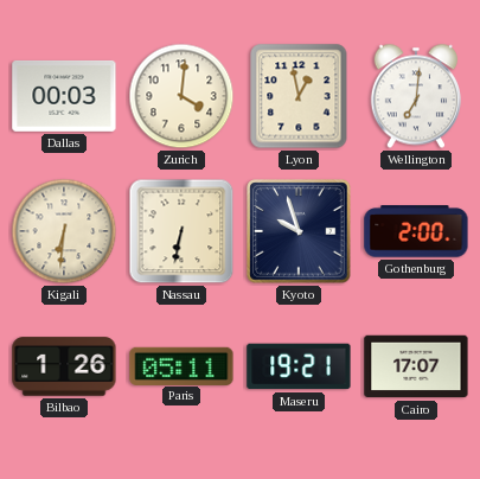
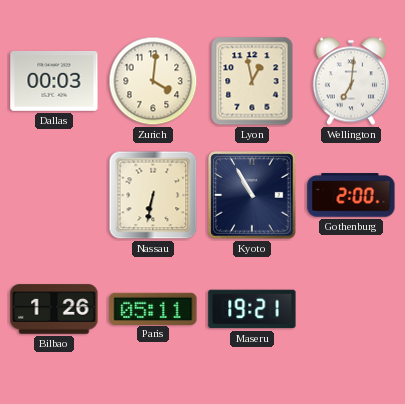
Kigali: 6:31 -> none
Kyoto: 9:57 -> 10:55
Cairo: 17:07 -> none
